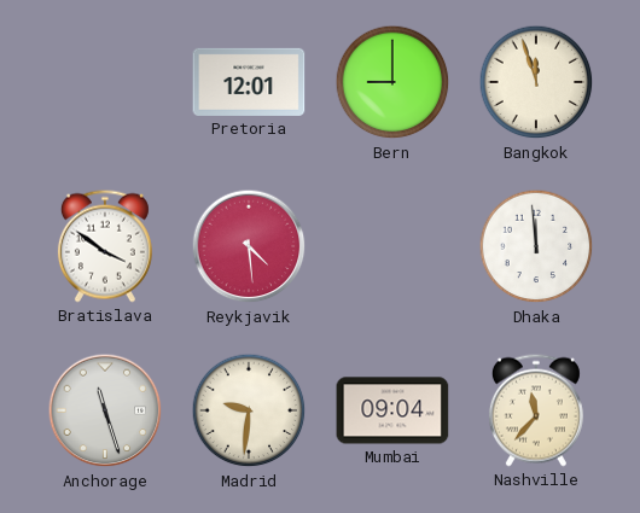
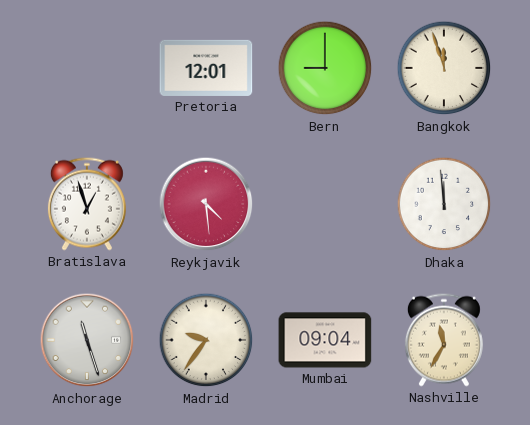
Bratislava: 3:51 -> 12:57
Madrid: 9:31 -> 9:36
Nashville: 11:37 -> 11:35
